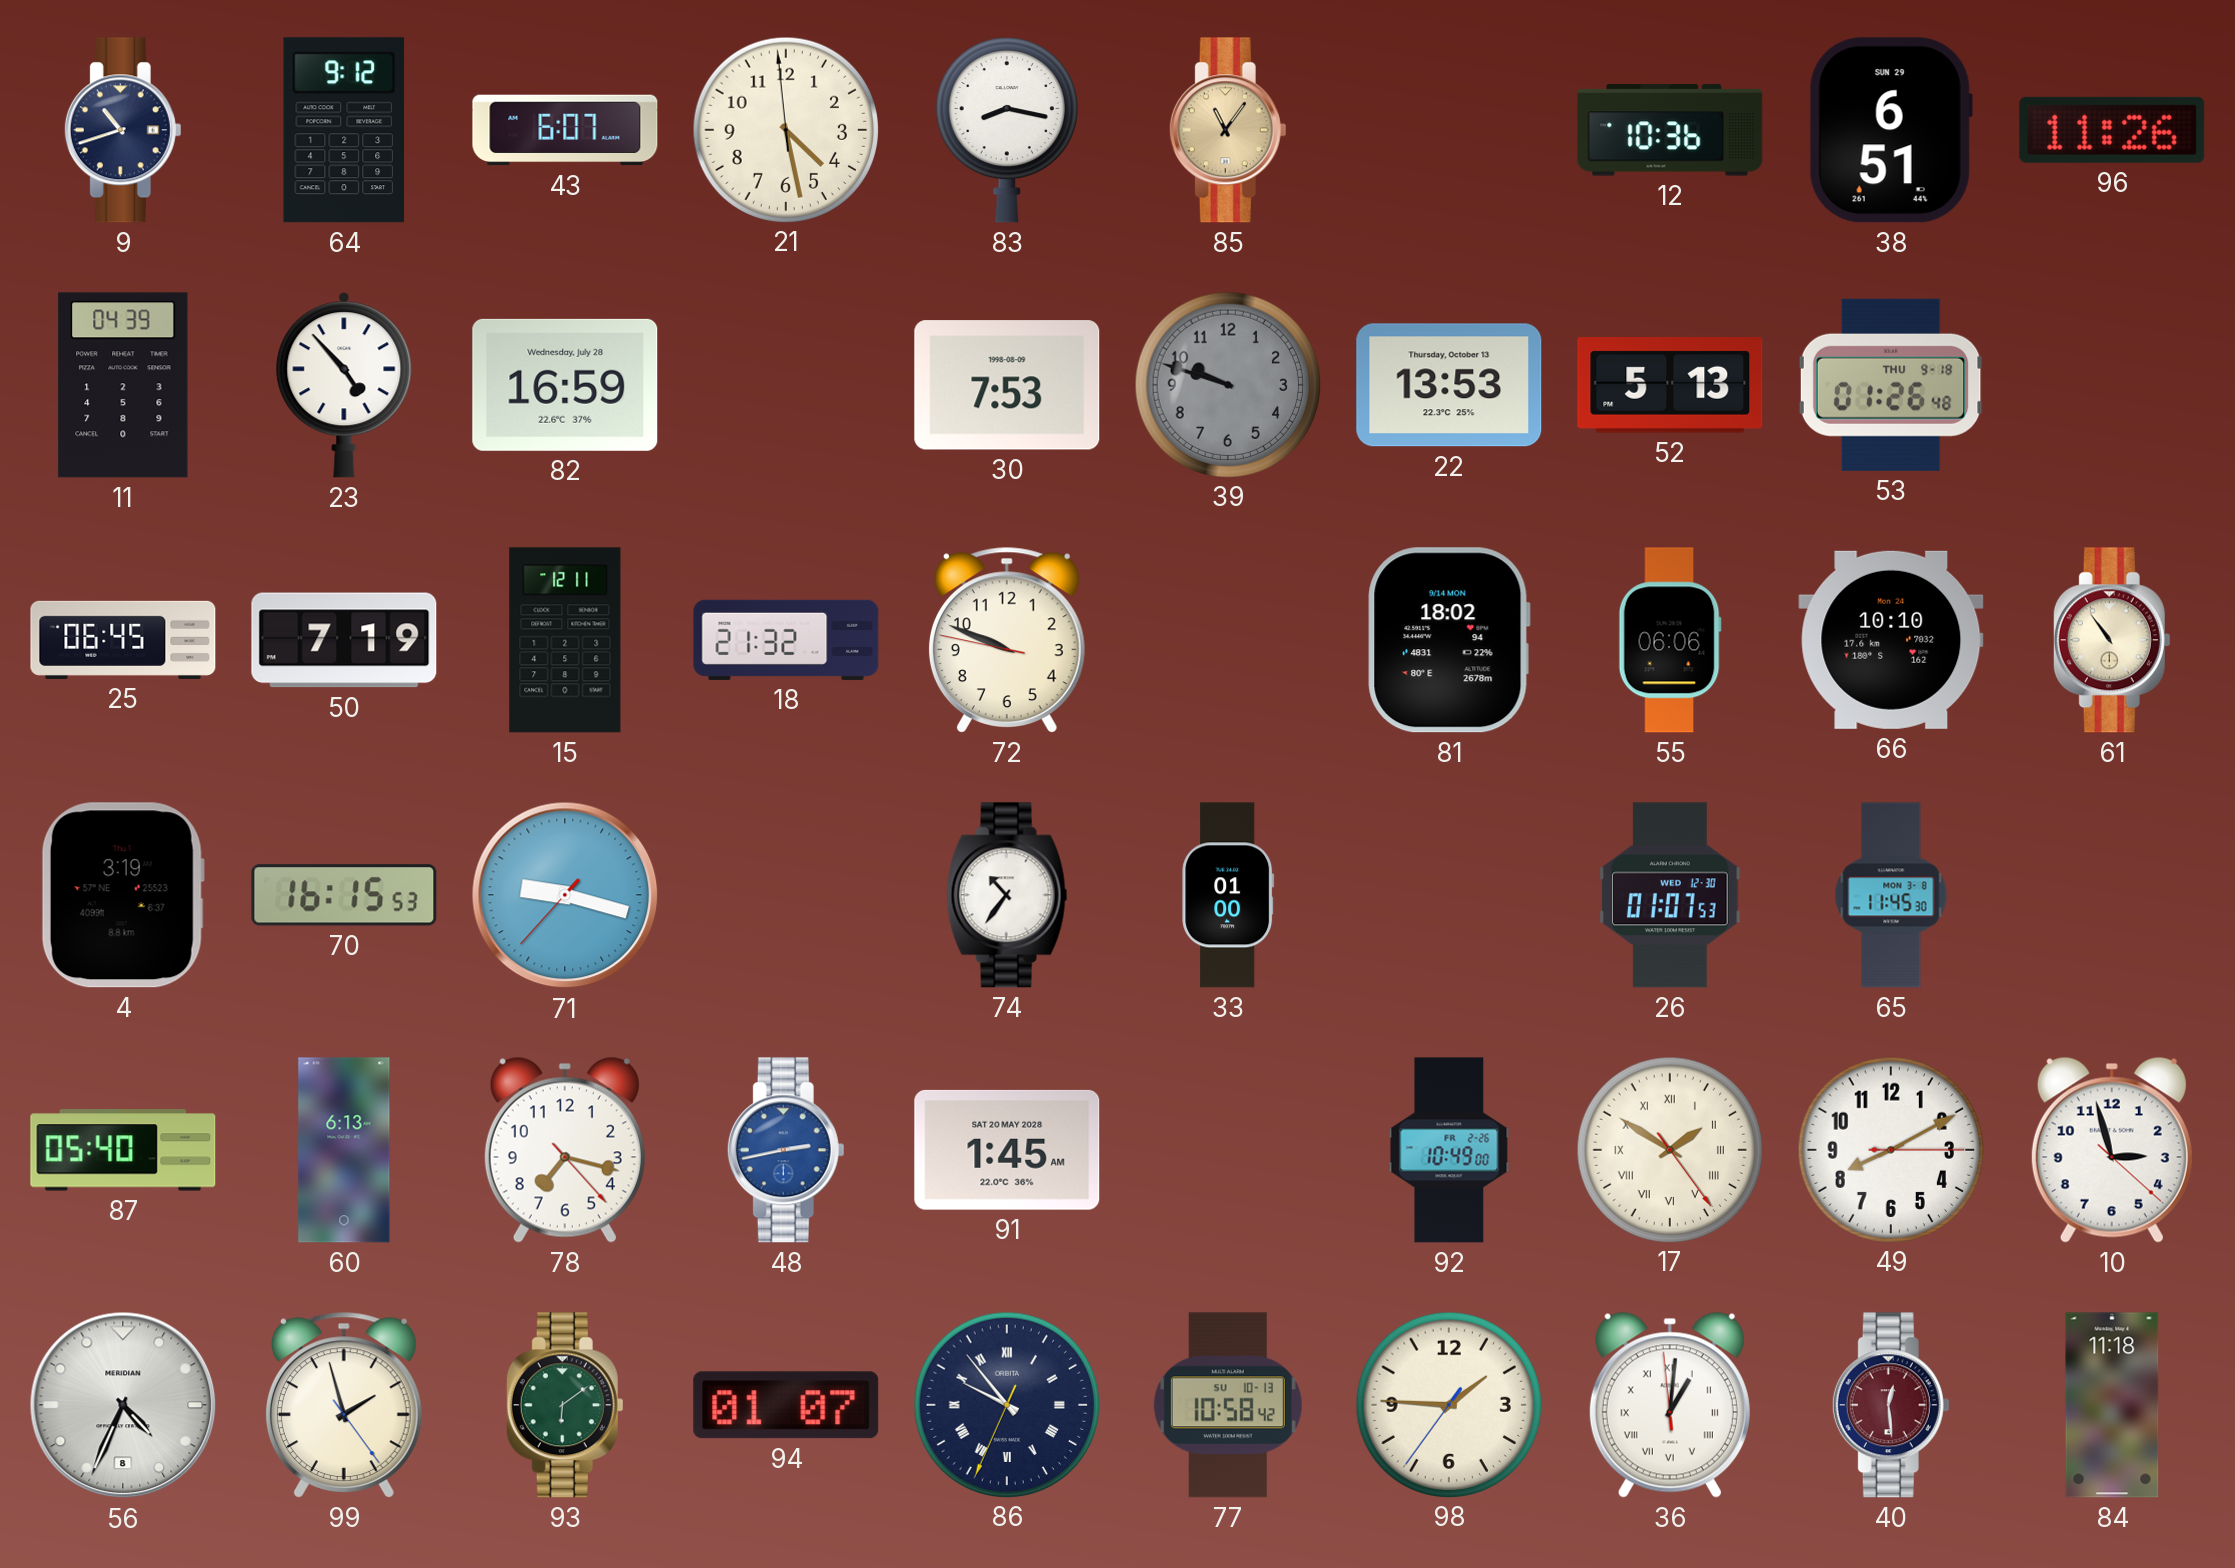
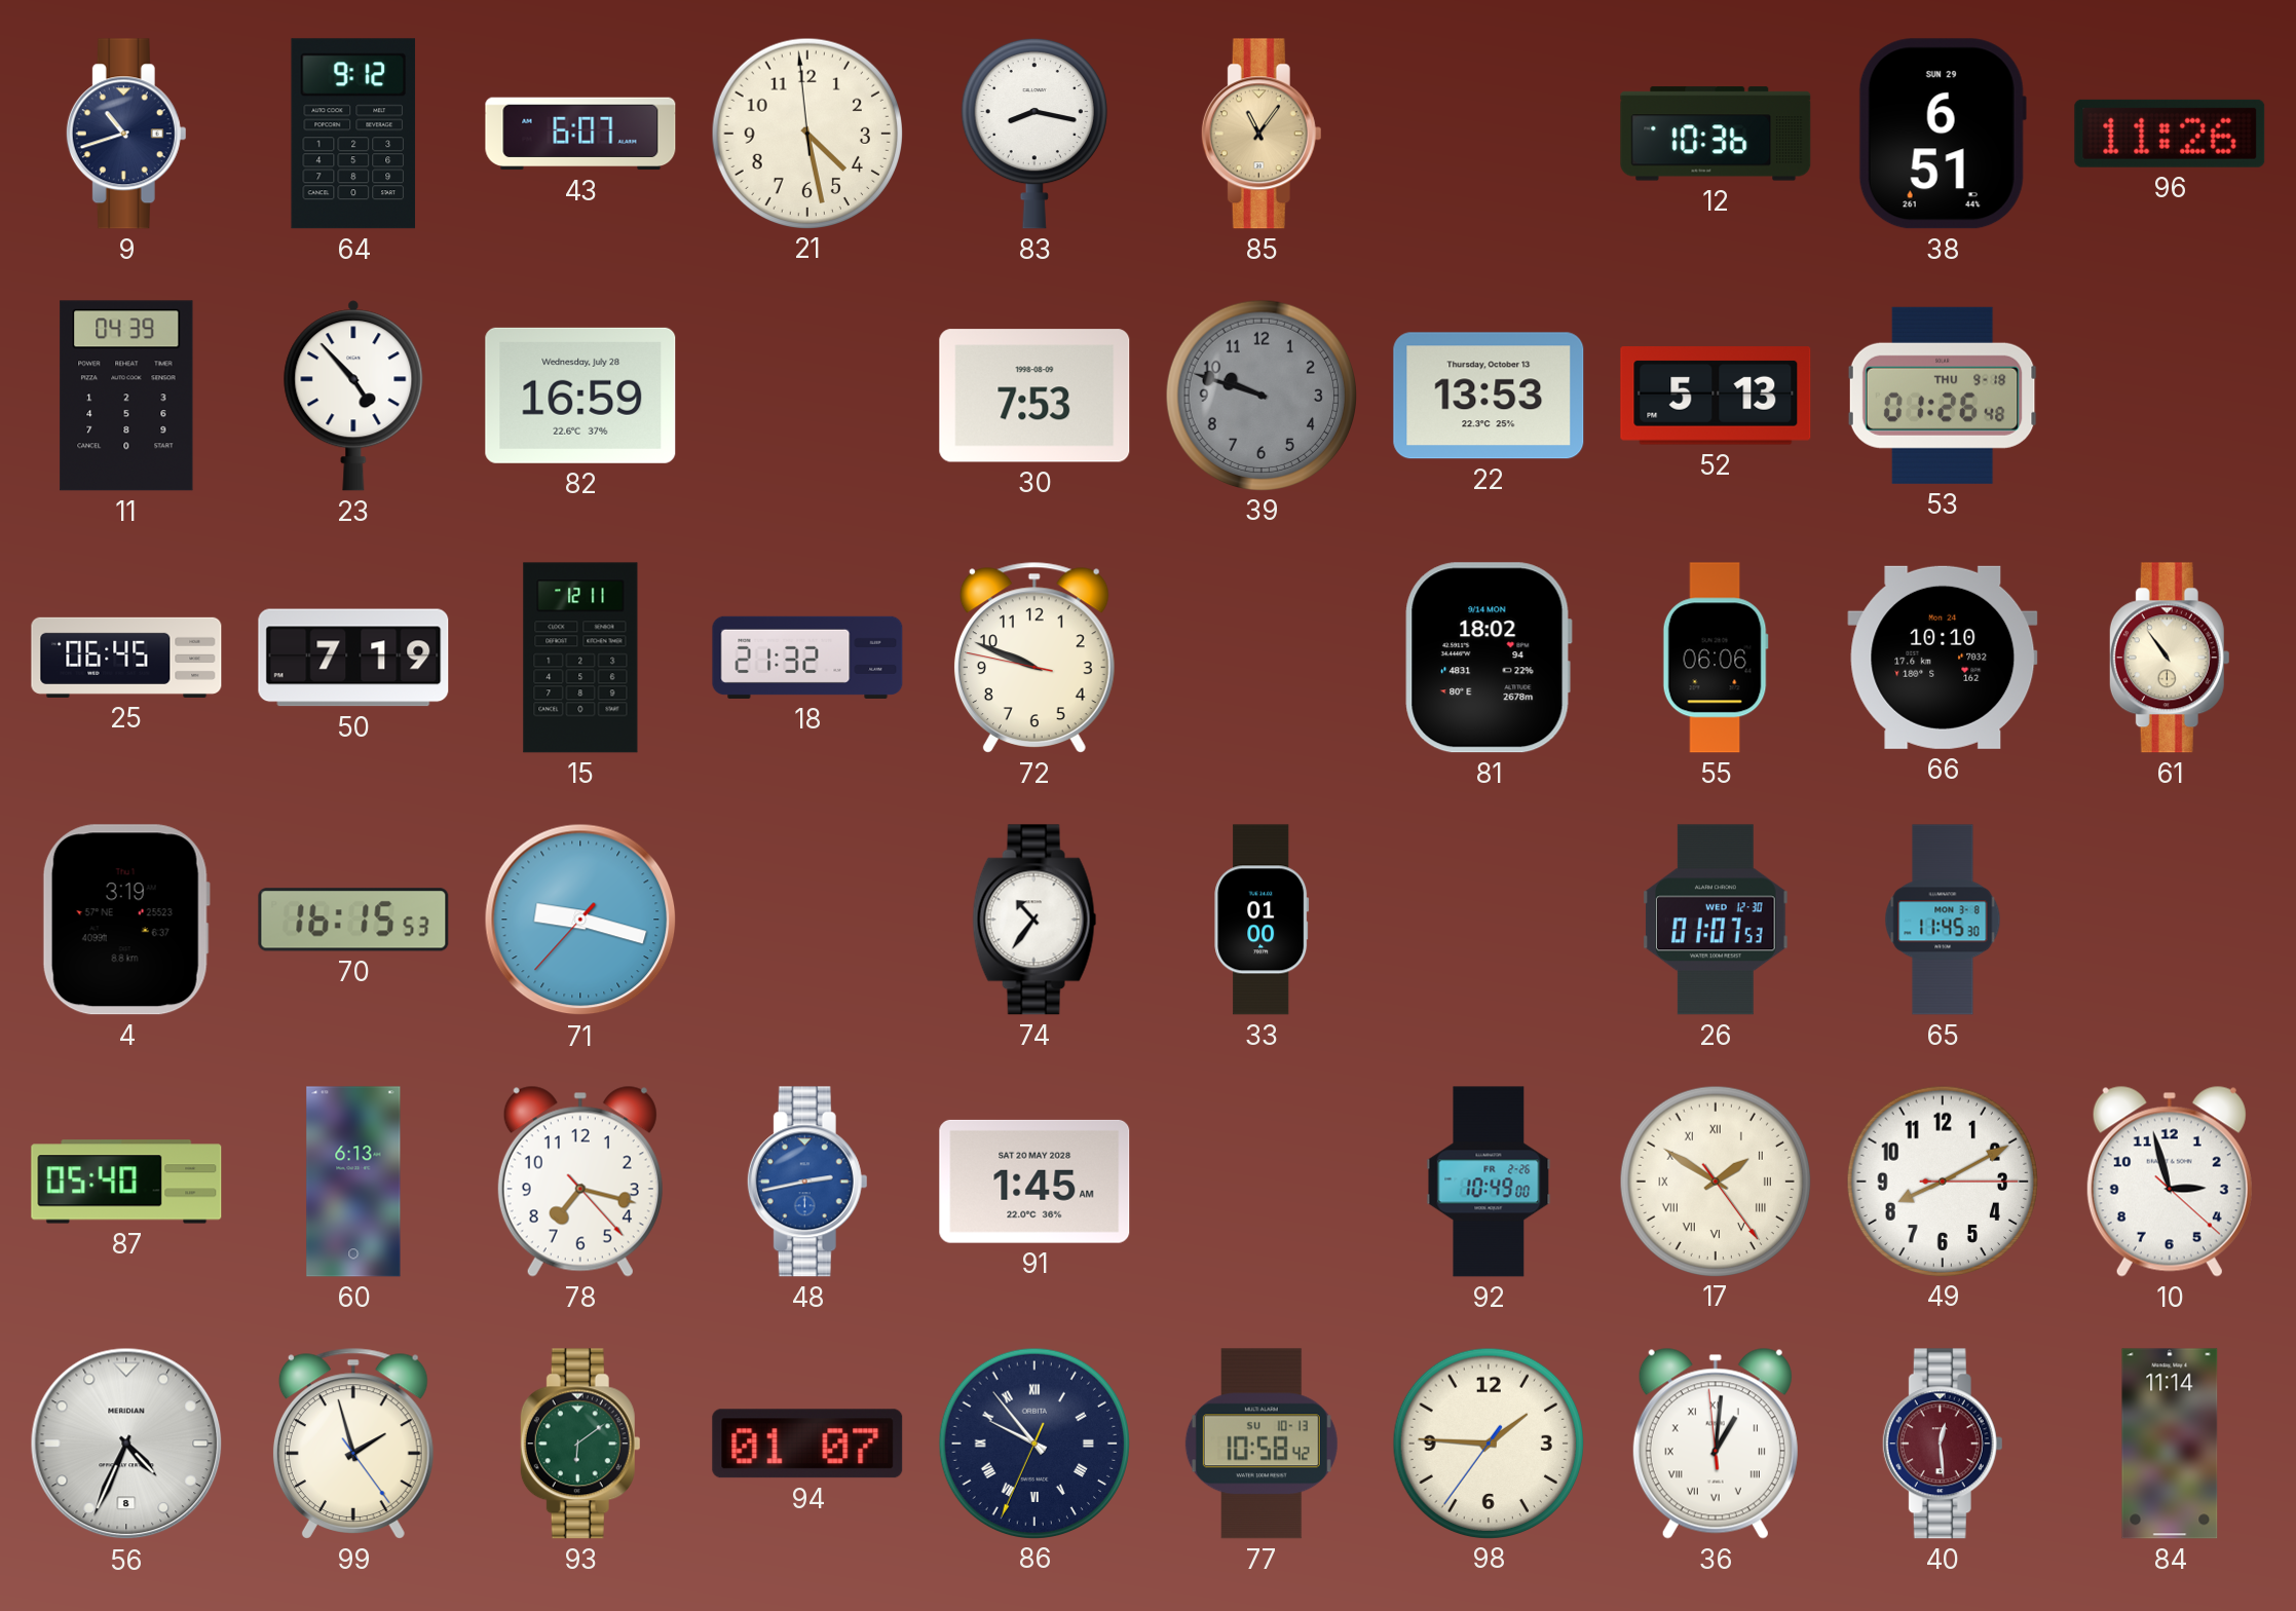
84: 11:18 -> 11:14
